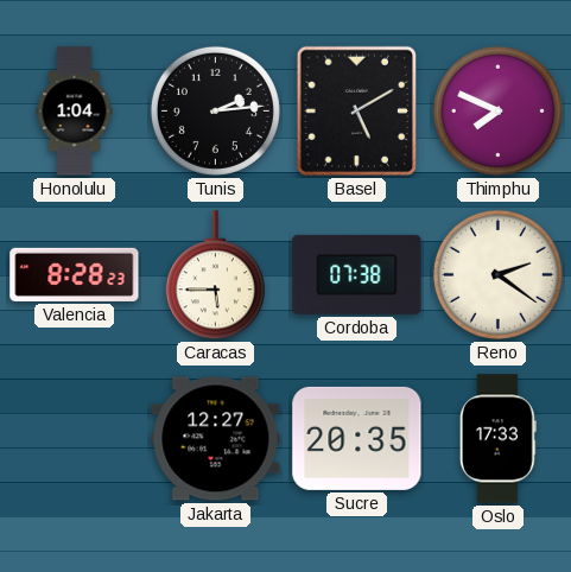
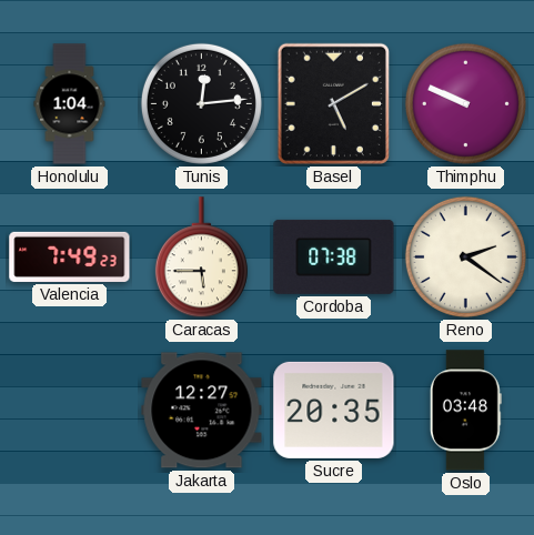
Tunis: 2:14 -> 12:14
Thimphu: 7:49 -> 9:49
Valencia: 8:28 -> 7:49
Oslo: 17:33 -> 03:48
